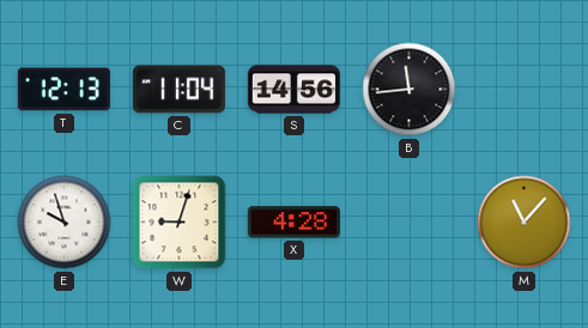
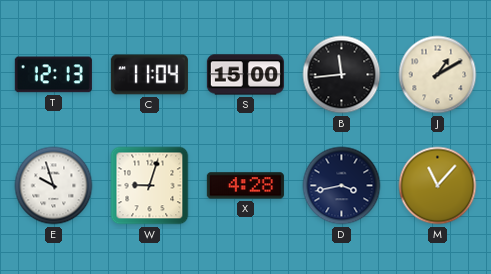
S: 14:56 -> 15:00
J: none -> 1:10
D: none -> 3:43
